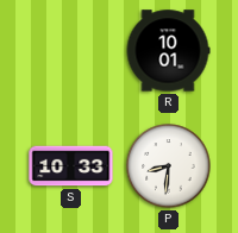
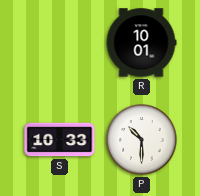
P: 8:31 -> 10:30
